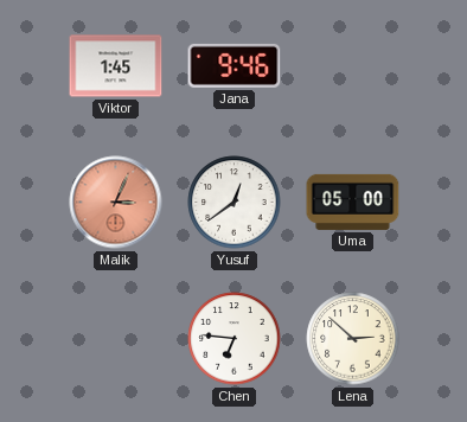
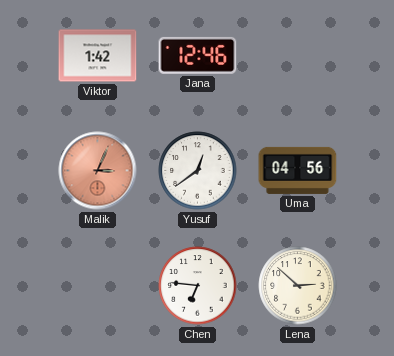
Viktor: 1:45 -> 1:42
Jana: 9:46 -> 12:46
Uma: 05:00 -> 04:56
